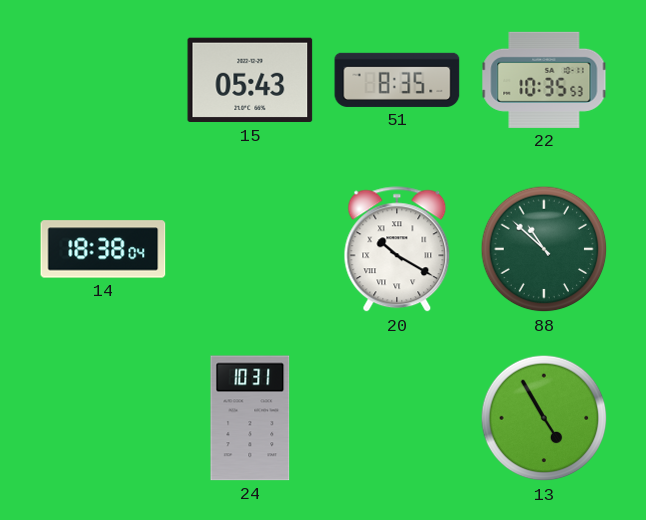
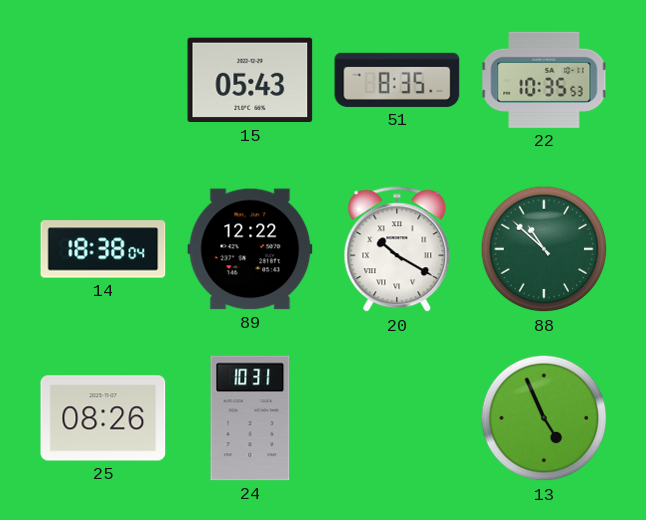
89: none -> 12:22
25: none -> 08:26
13: 4:55 -> 4:56
